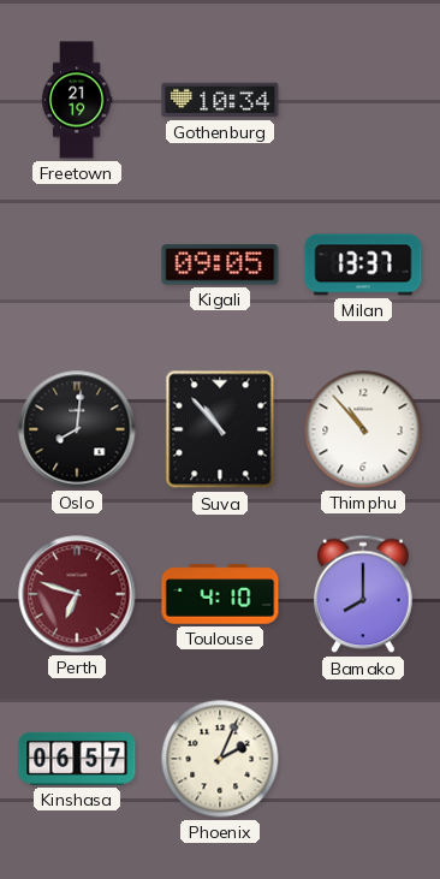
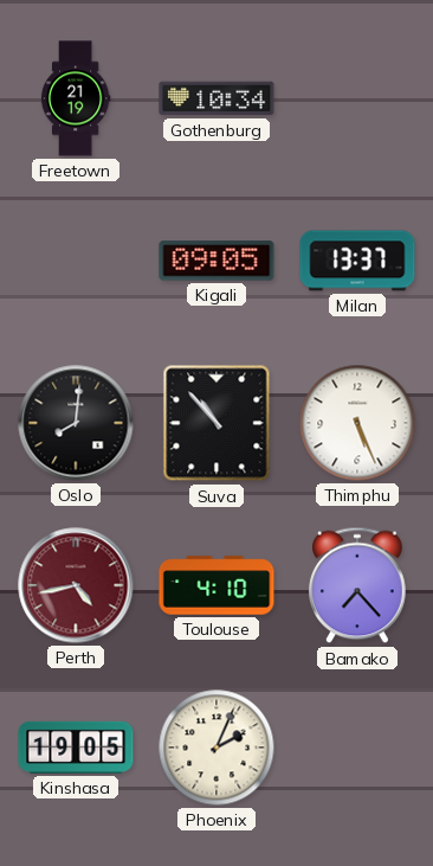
Thimphu: 10:53 -> 5:26
Perth: 6:48 -> 4:43
Bamako: 8:00 -> 7:23
Kinshasa: 06:57 -> 19:05
